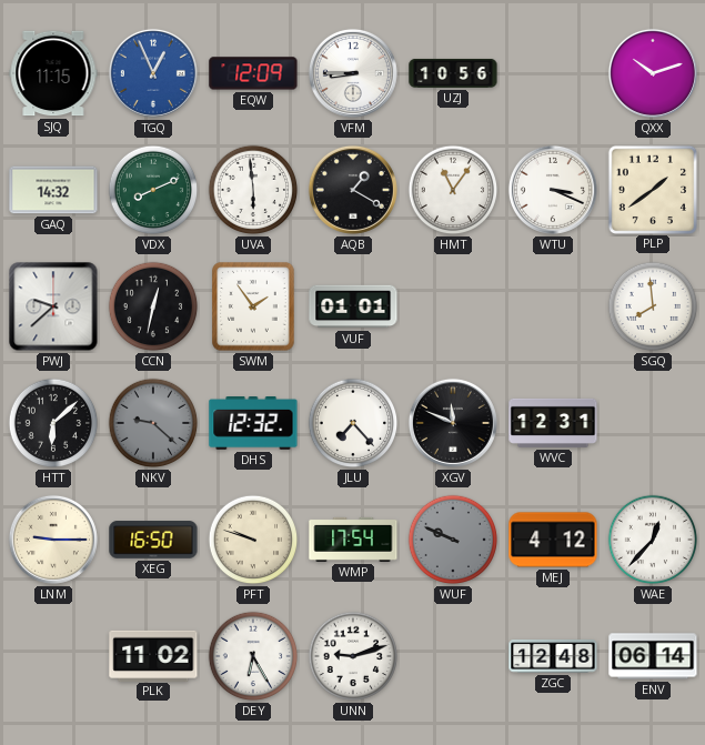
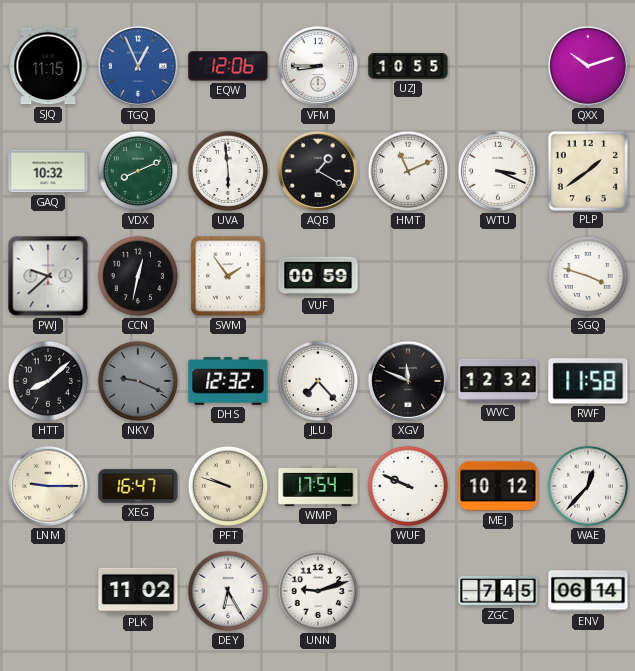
EQW: 12:09 -> 12:06
UZJ: 10:56 -> 10:55
GAQ: 14:32 -> 10:32
HMT: 11:06 -> 11:11
VUF: 01:01 -> 00:59
SGQ: 7:59 -> 3:48
HTT: 6:08 -> 8:08
NKV: 9:22 -> 9:19
WVC: 12:31 -> 12:32
RWF: none -> 11:58
XEG: 16:50 -> 16:47
WUF dial: grey -> white
MEJ: 4:12 -> 10:12
ZGC: 12:48 -> 7:45
